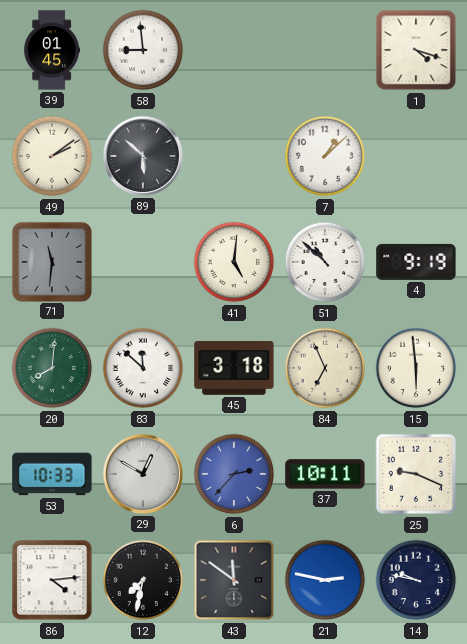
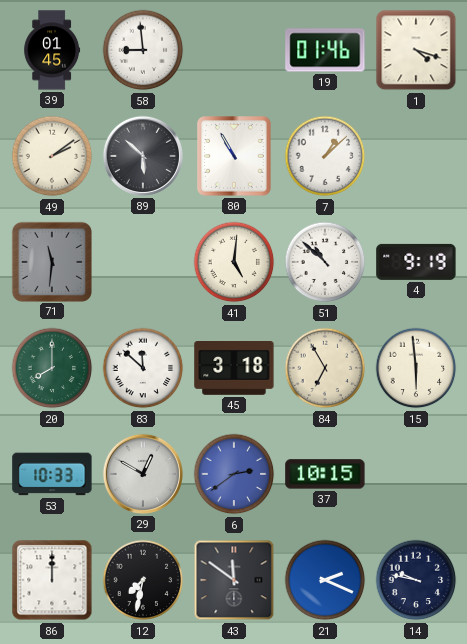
19: none -> 01:46
80: none -> 10:55
20: 8:01 -> 8:00
84: 6:56 -> 6:55
6: 2:37 -> 2:39
37: 10:11 -> 10:15
25: 9:19 -> none
86: 4:14 -> 12:00
21: 2:47 -> 2:19
